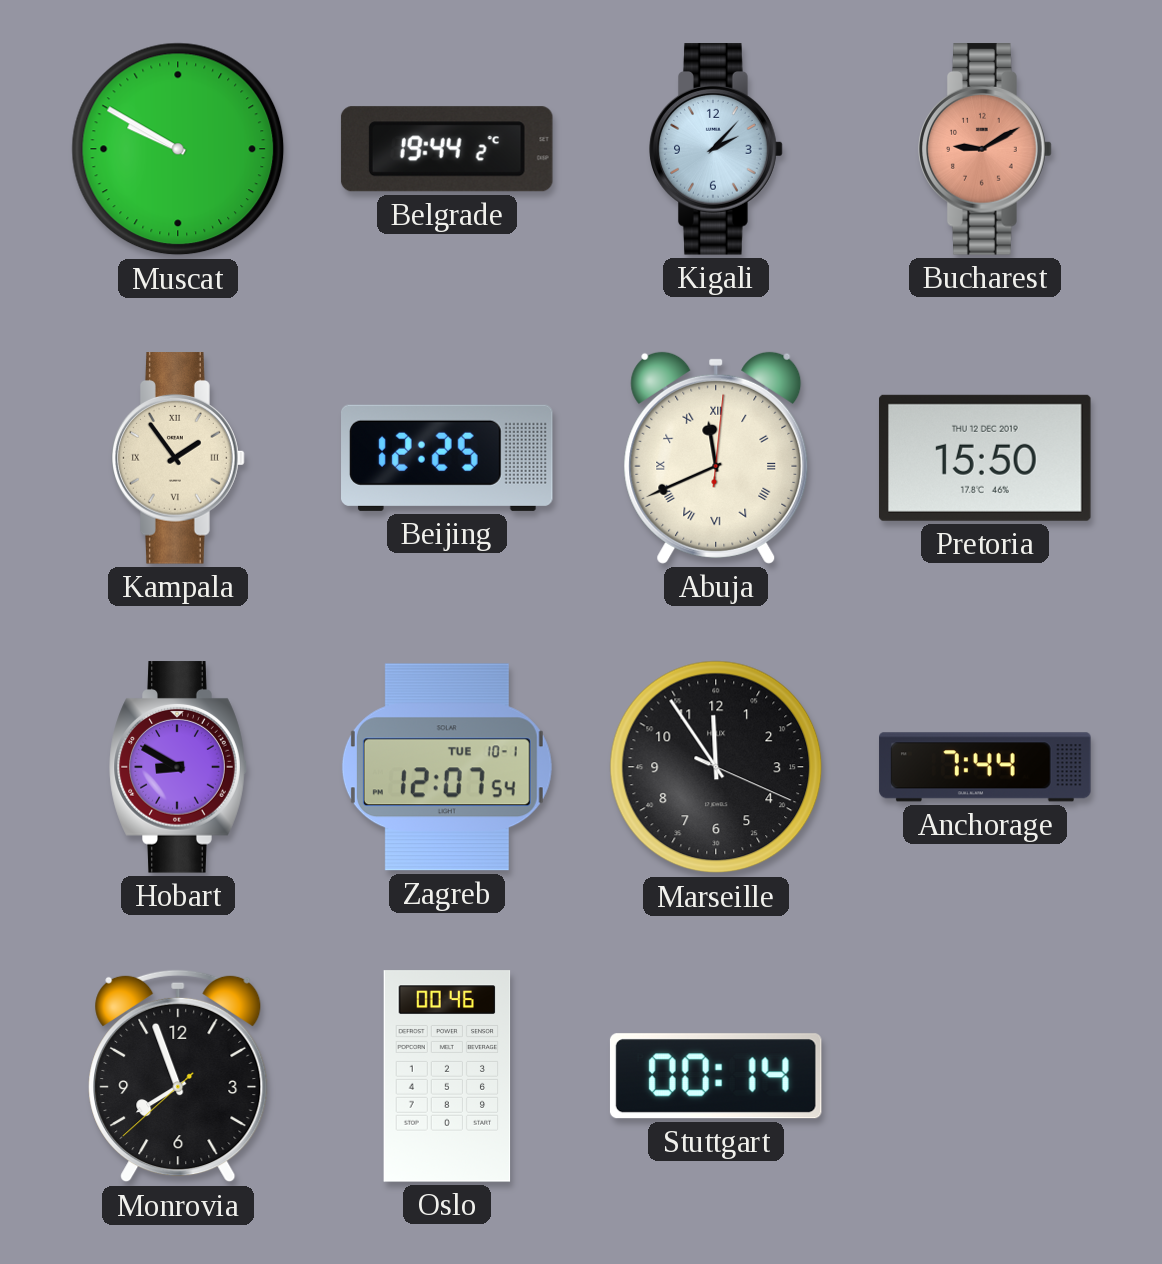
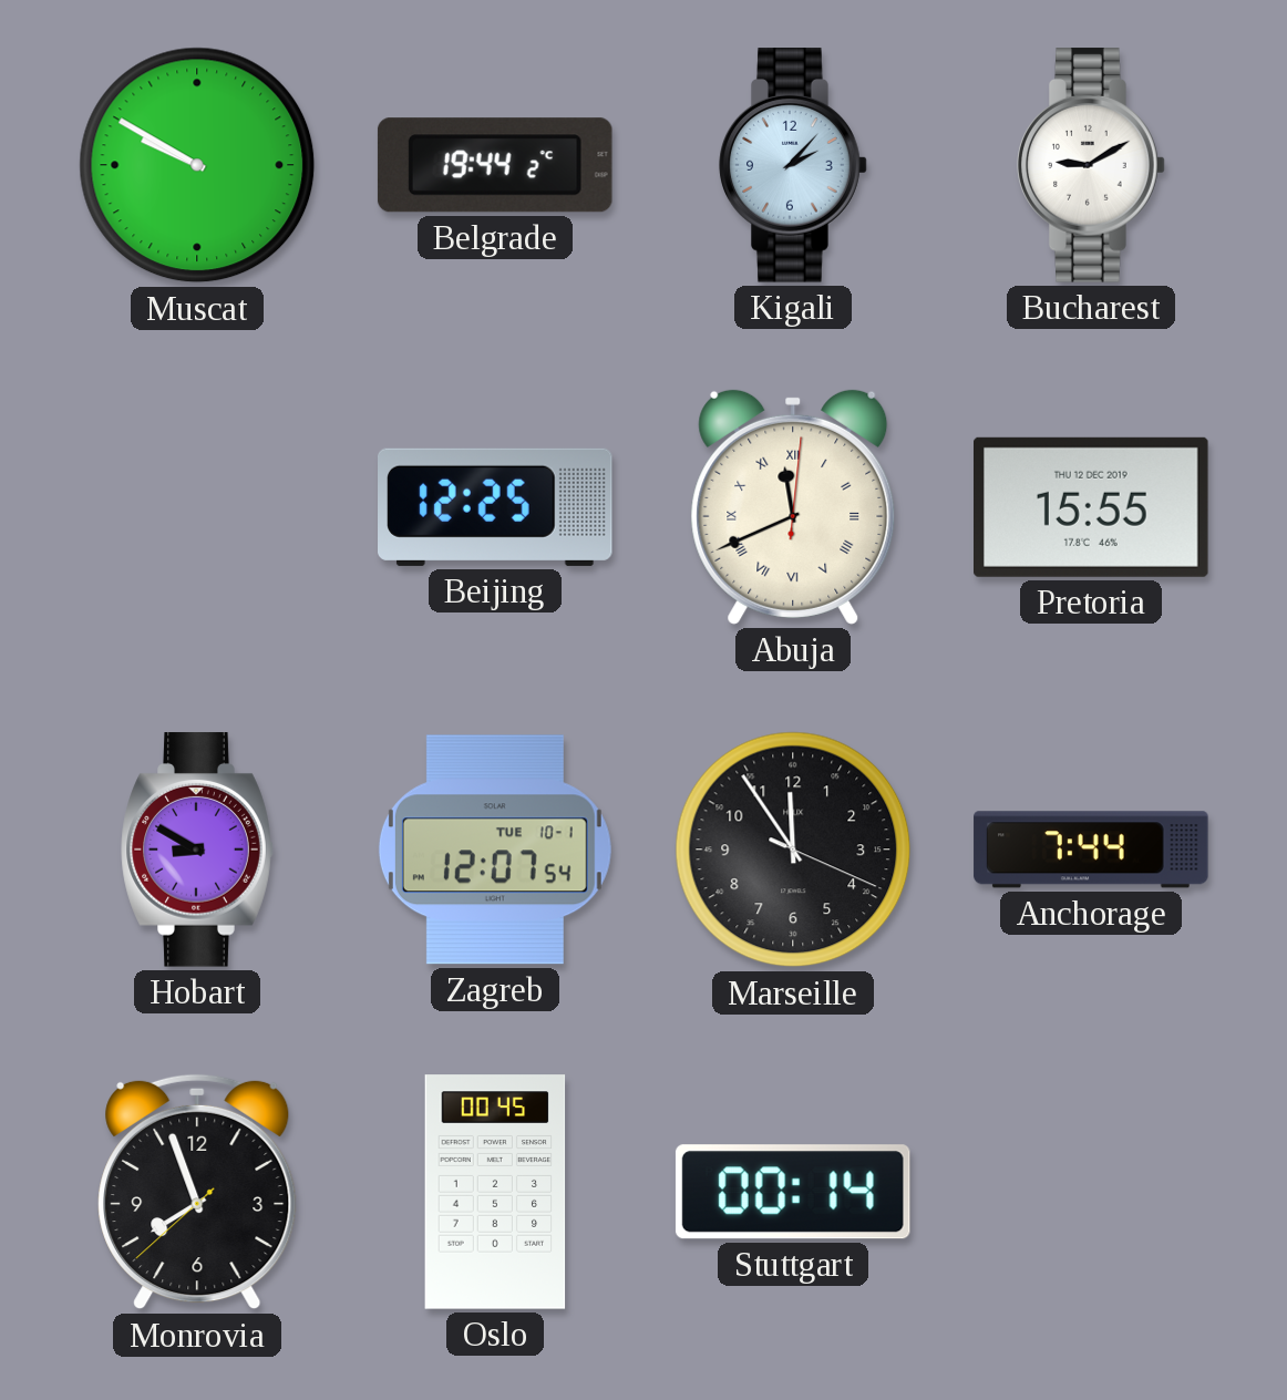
Bucharest dial: salmon -> white
Kampala: 1:54 -> none
Pretoria: 15:50 -> 15:55
Oslo: 00:46 -> 00:45
